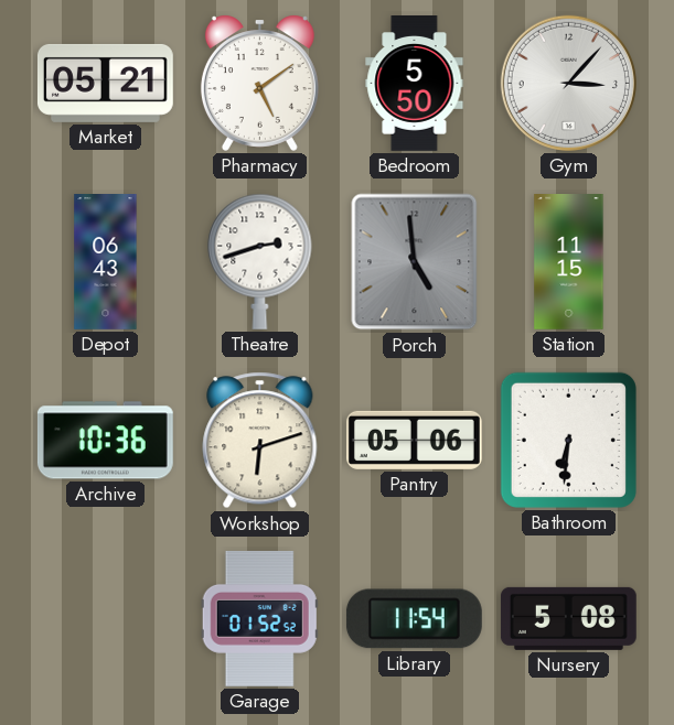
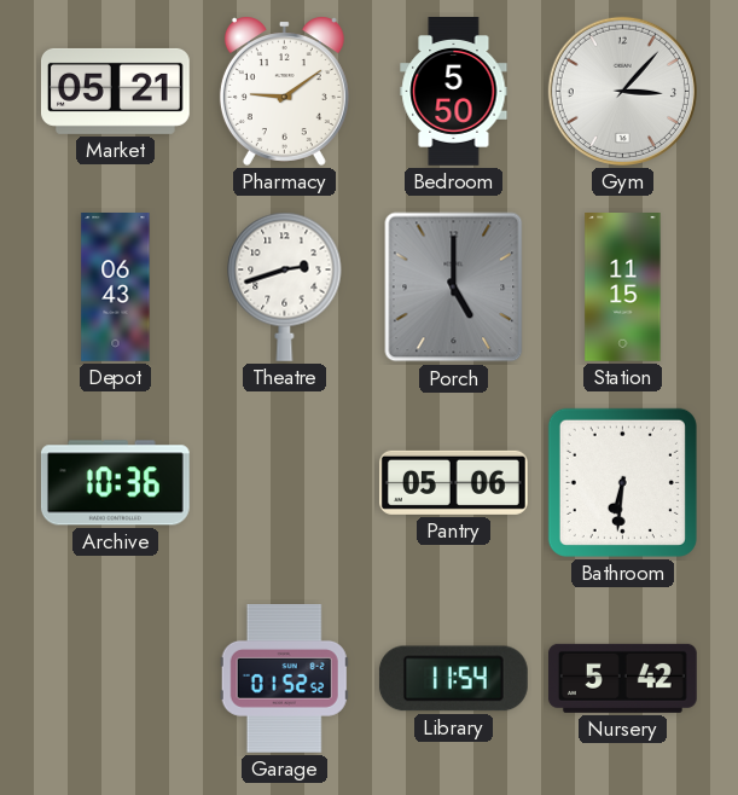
Pharmacy: 5:09 -> 9:09
Porch: 4:59 -> 5:00
Workshop: 6:12 -> none
Nursery: 5:08 -> 5:42
